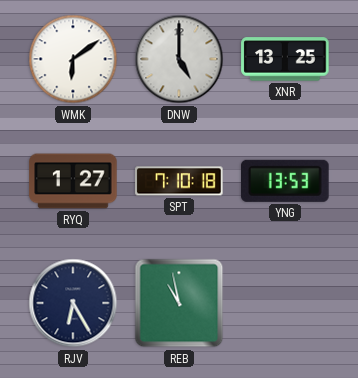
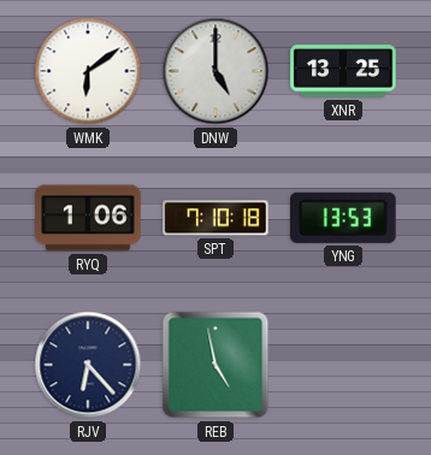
RYQ: 1:27 -> 1:06
RJV: 6:25 -> 6:23
REB: 10:58 -> 4:58
